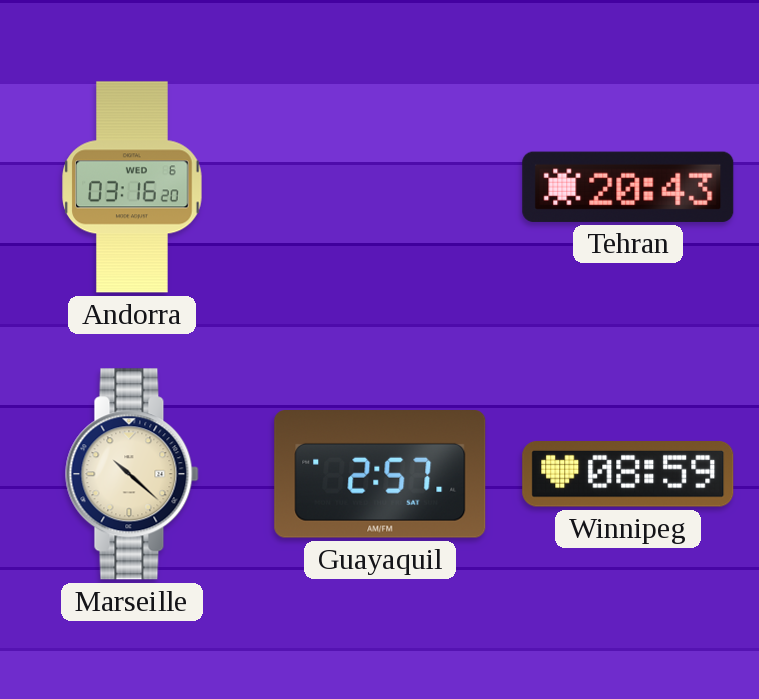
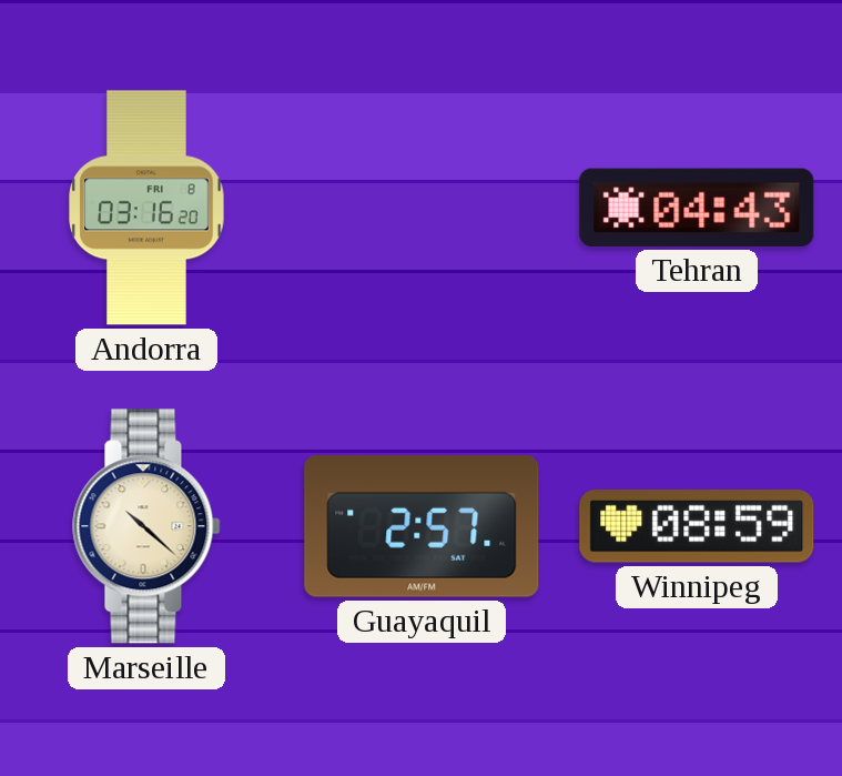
Andorra date: WED 6 -> FRI 8
Tehran: 20:43 -> 04:43
